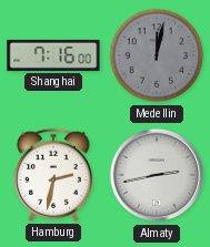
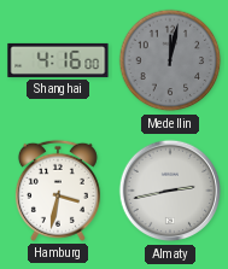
Shanghai: 7:16 -> 4:16
Hamburg: 2:32 -> 3:32
